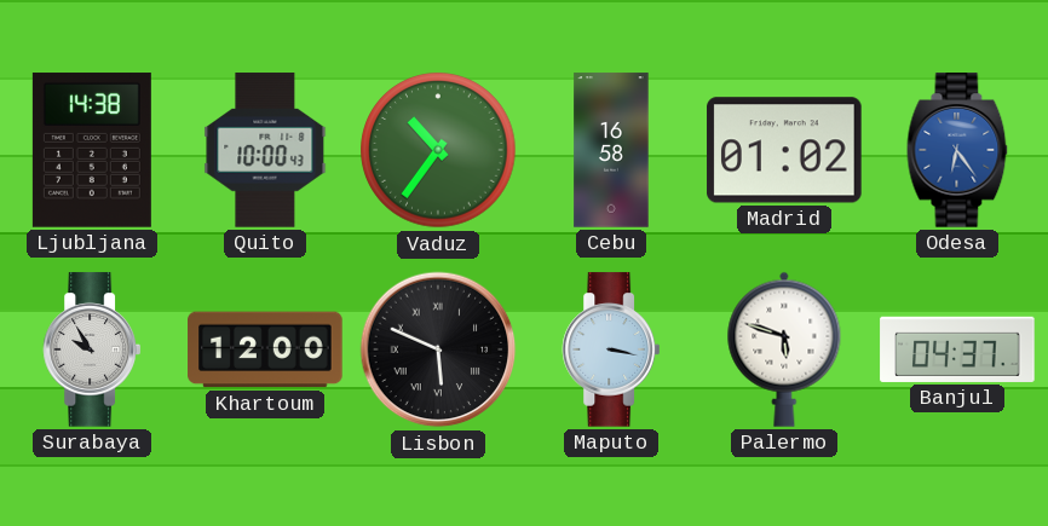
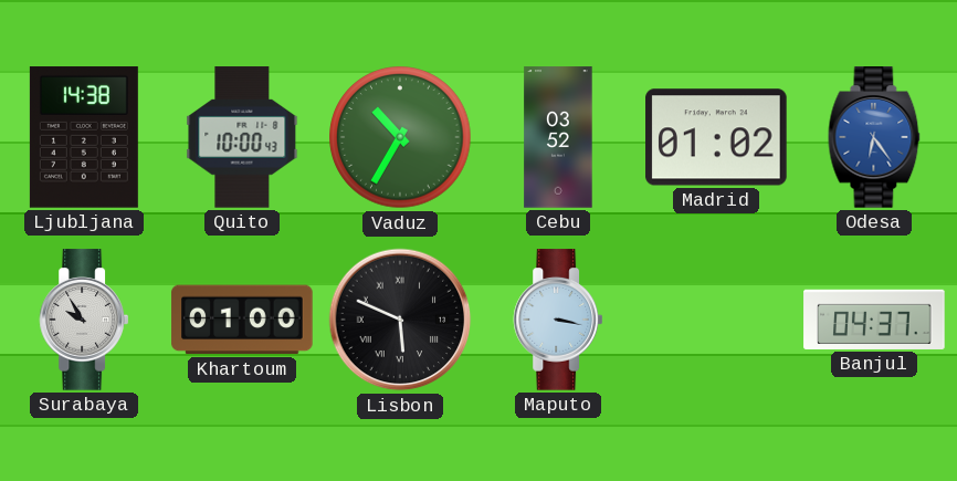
Vaduz: 10:36 -> 10:35
Cebu: 16:58 -> 03:52
Khartoum: 12:00 -> 01:00
Palermo: 5:48 -> none
